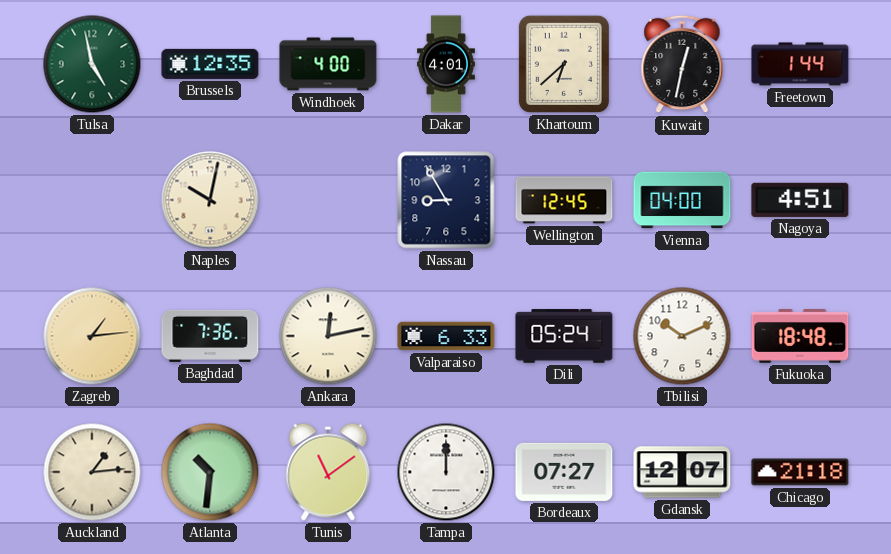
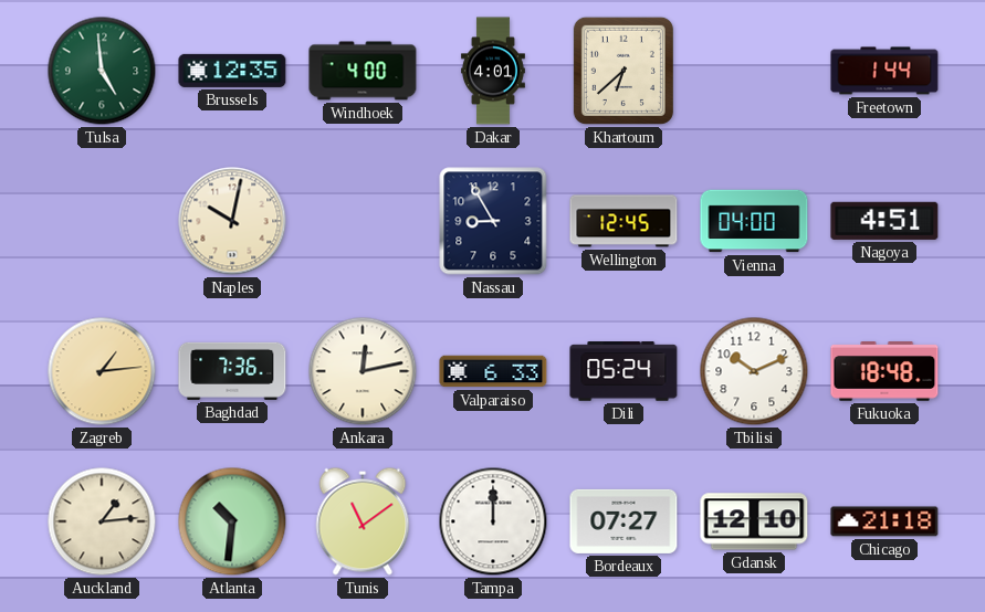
Tulsa: 4:58 -> 4:59
Kuwait: 12:32 -> none
Gdansk: 12:07 -> 12:10
